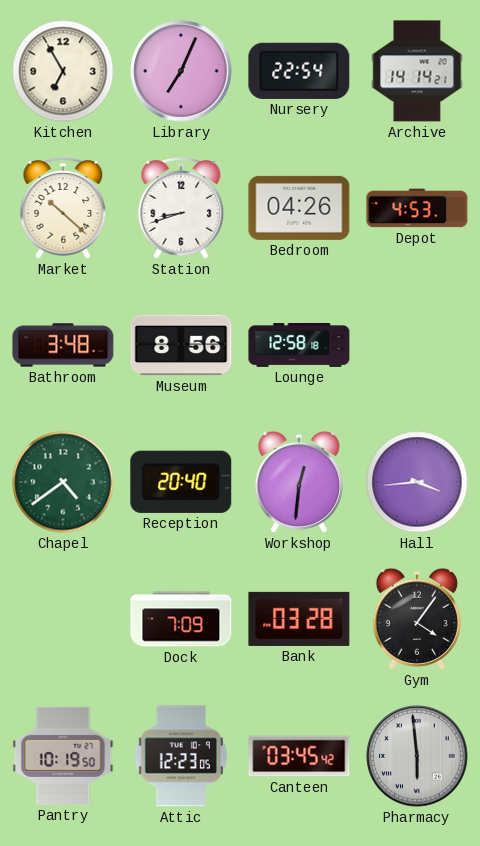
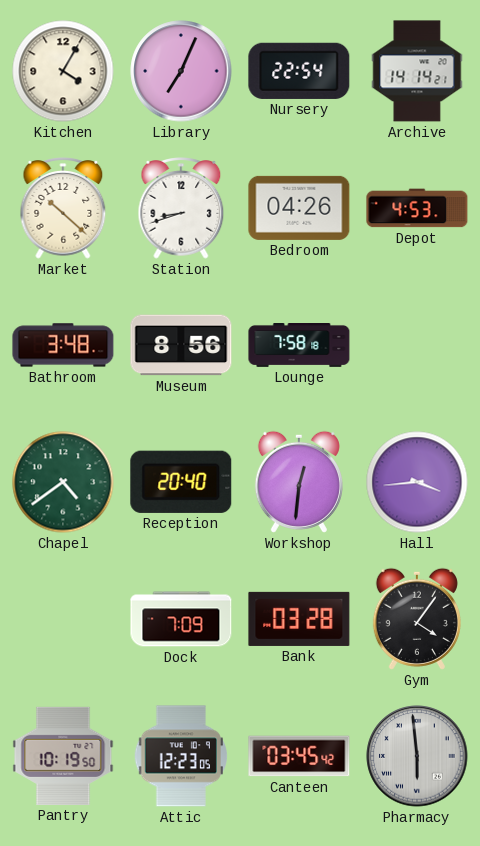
Kitchen: 6:55 -> 4:05
Lounge: 12:58 -> 7:58
